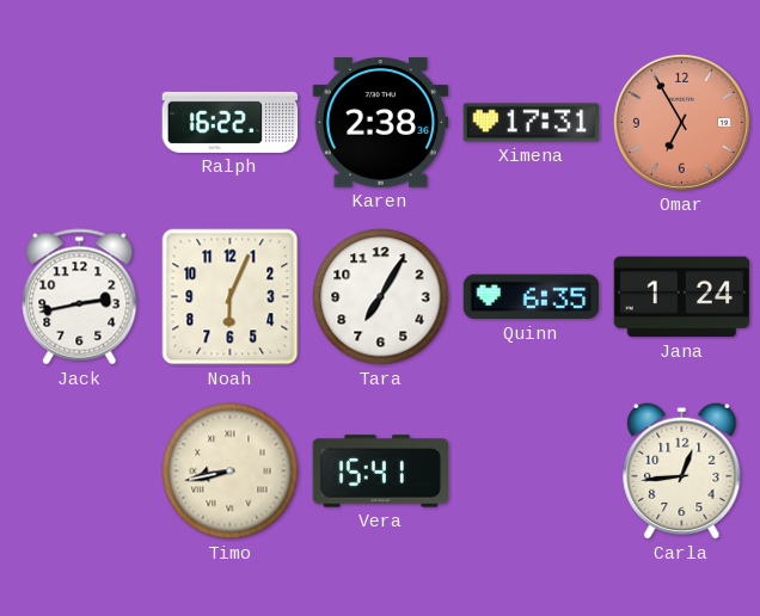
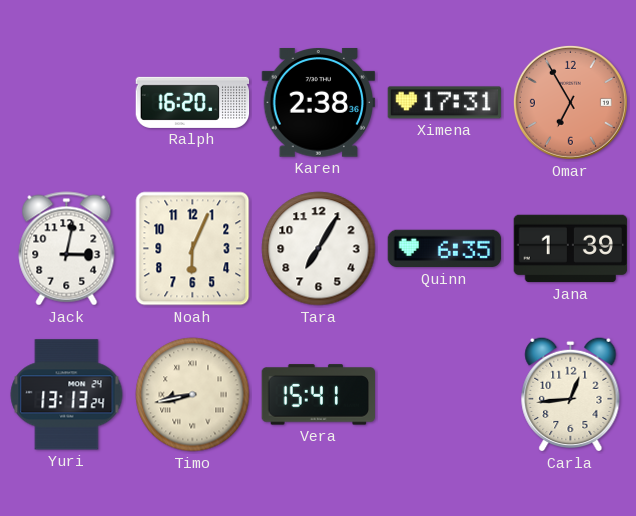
Ralph: 16:22 -> 16:20
Jack: 2:43 -> 3:02
Jana: 1:24 -> 1:39
Yuri: none -> 13:13
